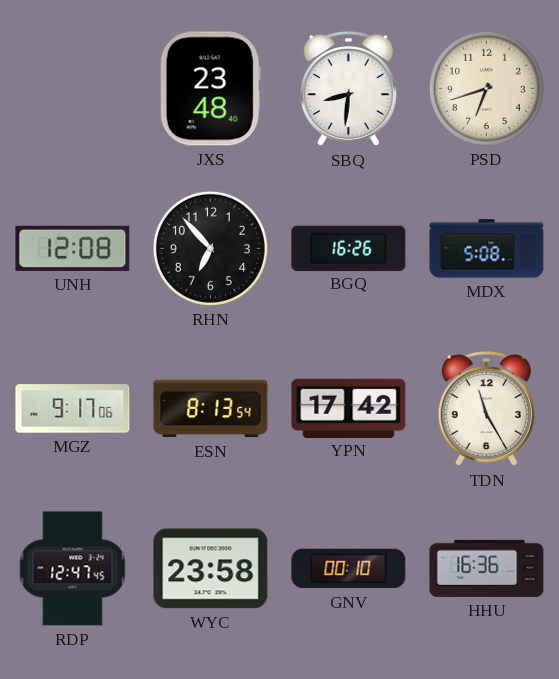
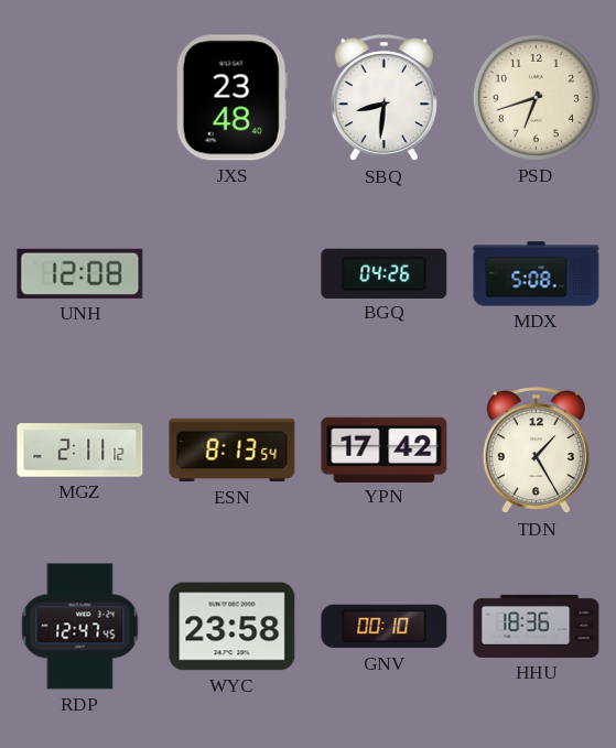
RHN: 6:53 -> none
BGQ: 16:26 -> 04:26
MGZ: 9:17 -> 2:11
TDN: 11:25 -> 1:25
HHU: 16:36 -> 18:36
